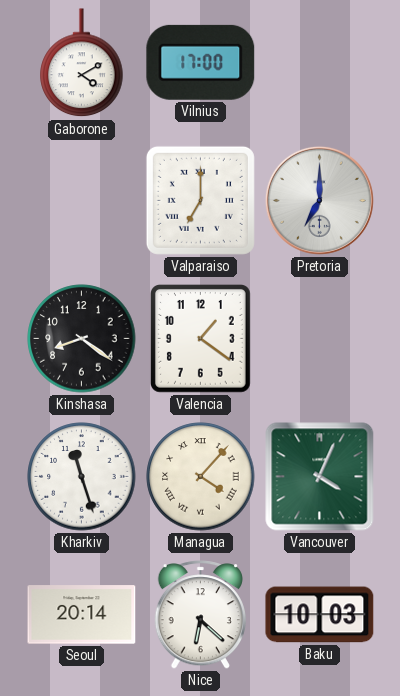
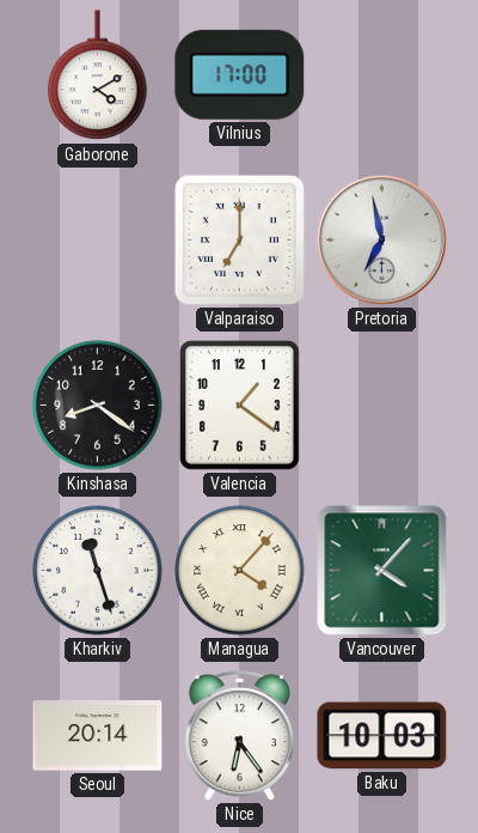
Pretoria: 7:00 -> 6:58
Vancouver: 4:04 -> 4:07
Nice: 6:22 -> 6:24
